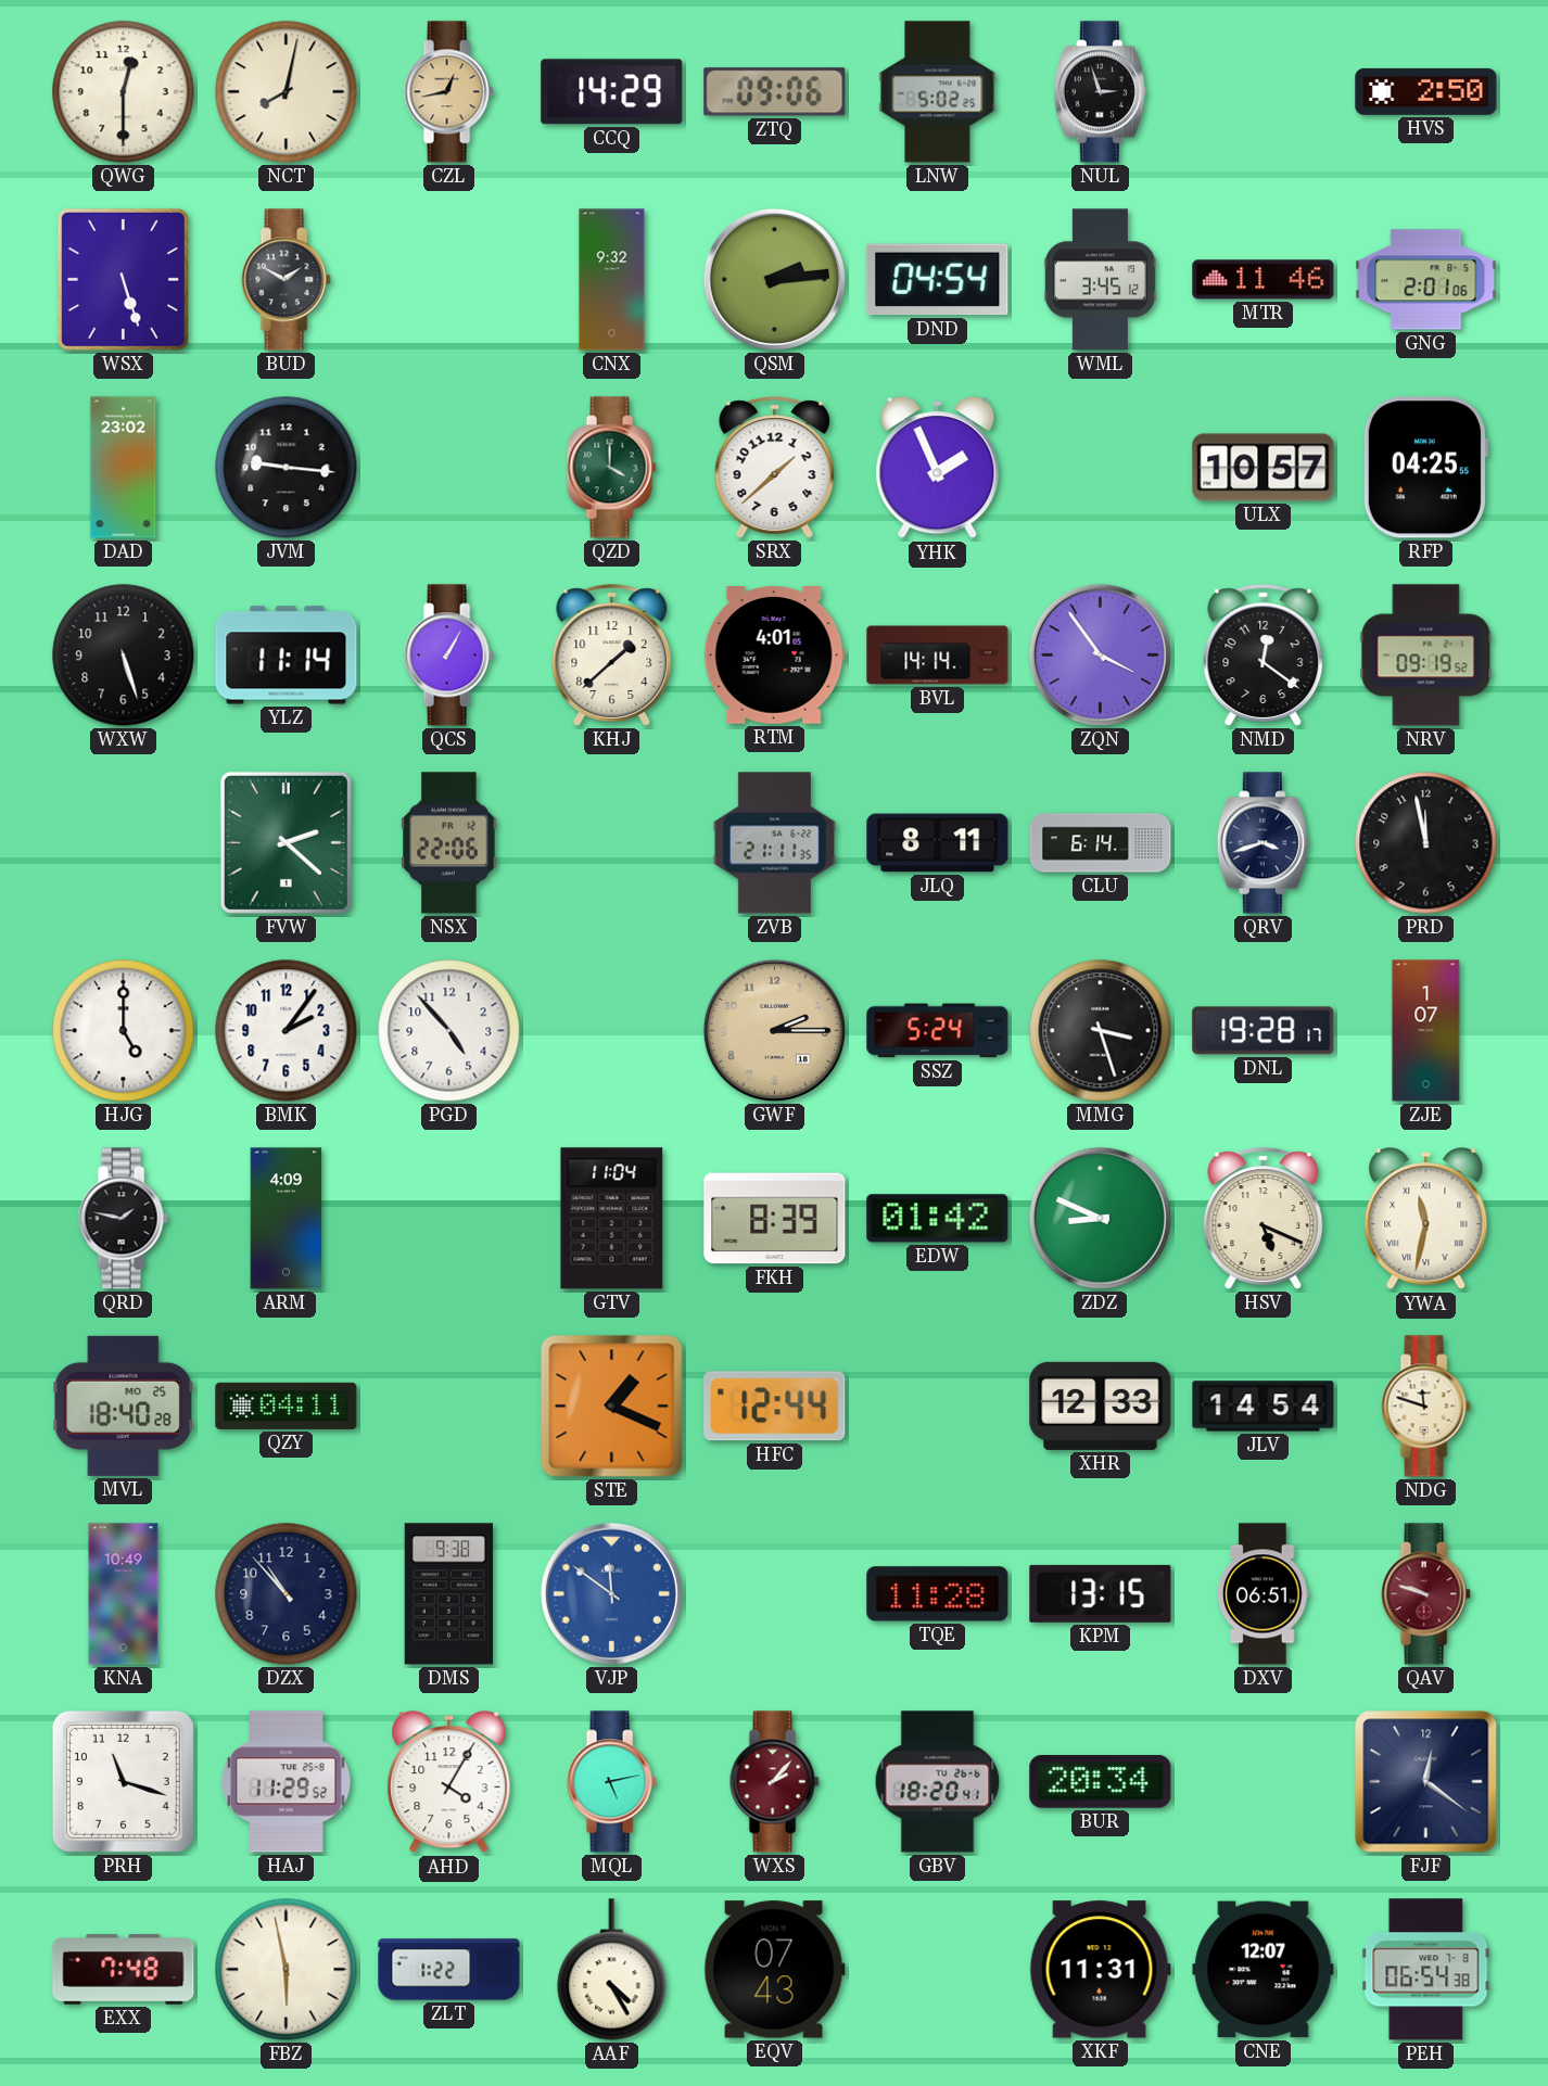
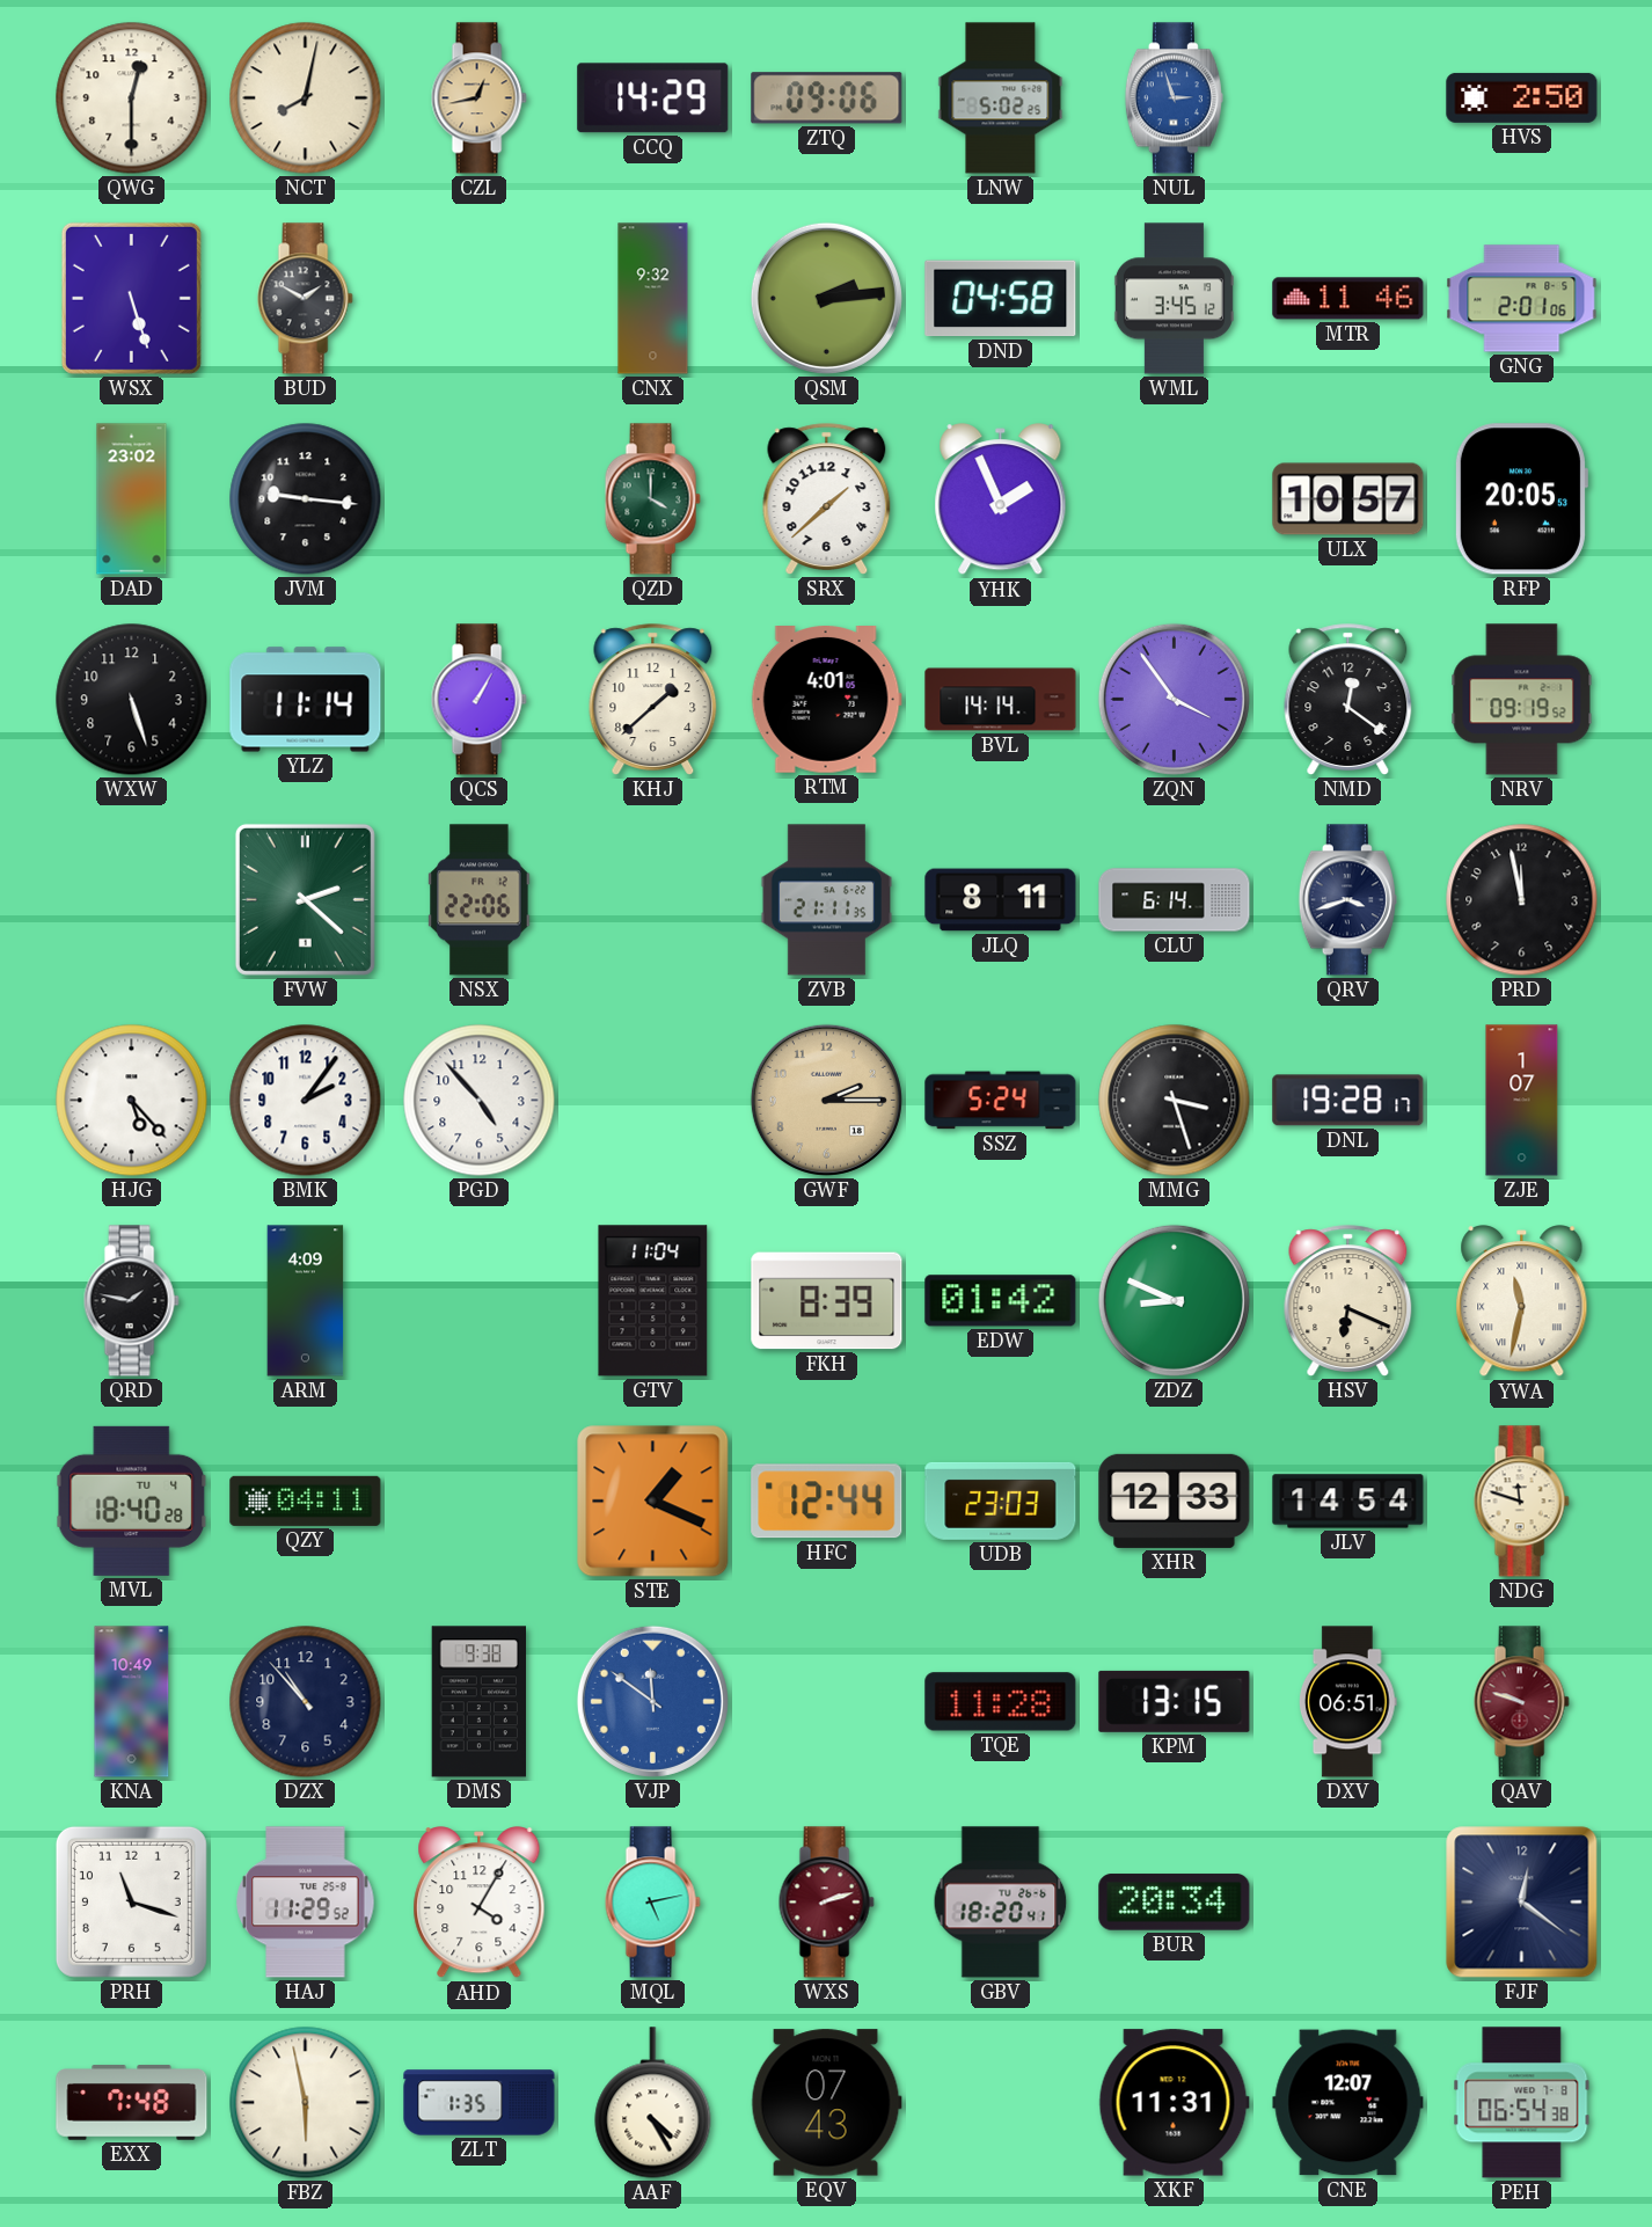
NUL dial: black -> blue
DND: 04:54 -> 04:58
RFP: 04:25 -> 20:05
HJG: 5:00 -> 5:23
HSV: 5:19 -> 6:19
MVL date: MO 25 -> TU 4
UDB: none -> 23:03
WXS: 2:07 -> 2:12
ZLT: 1:22 -> 1:35
